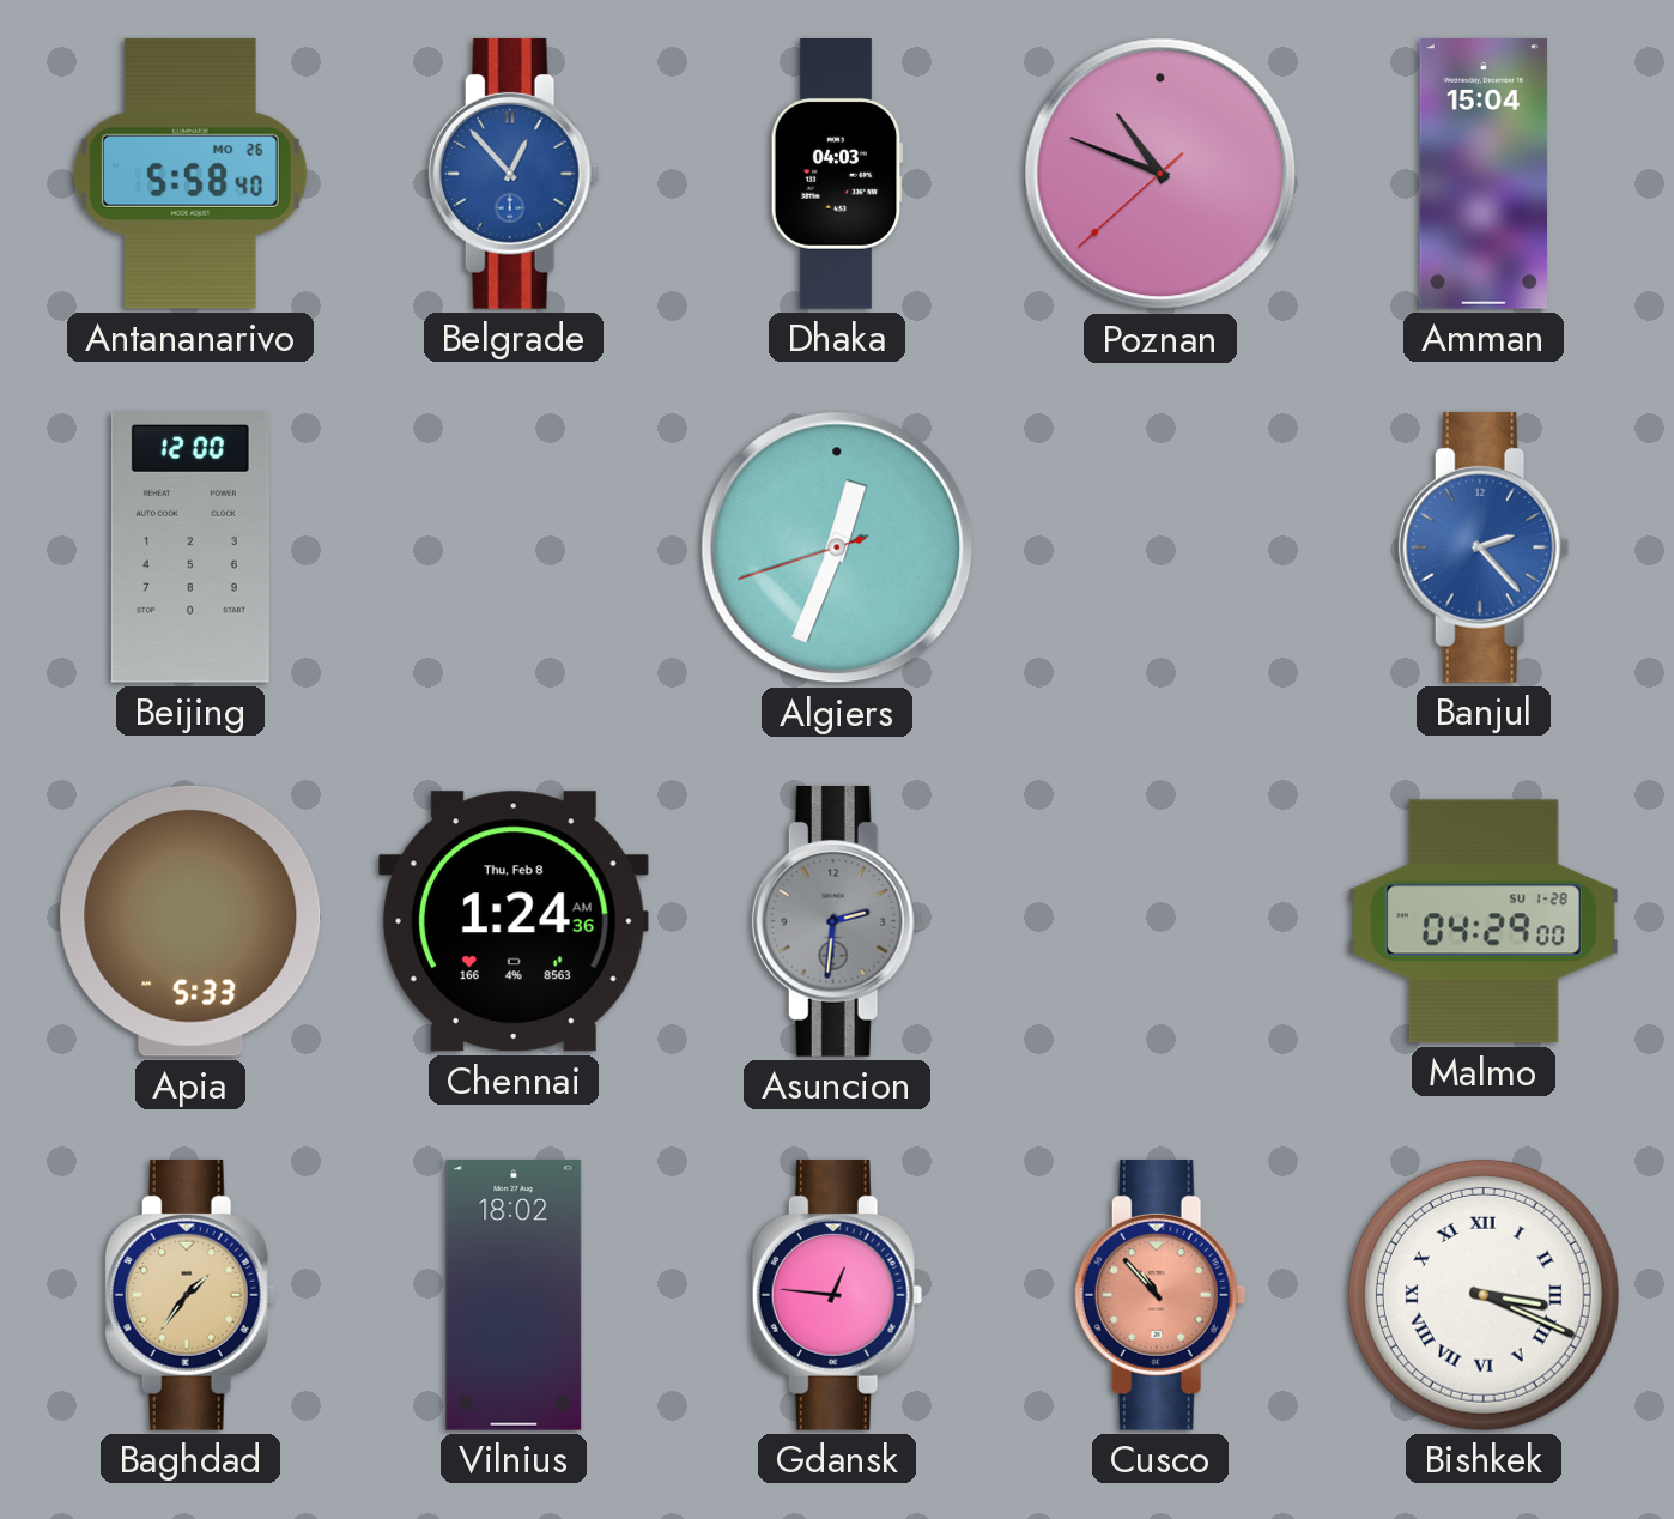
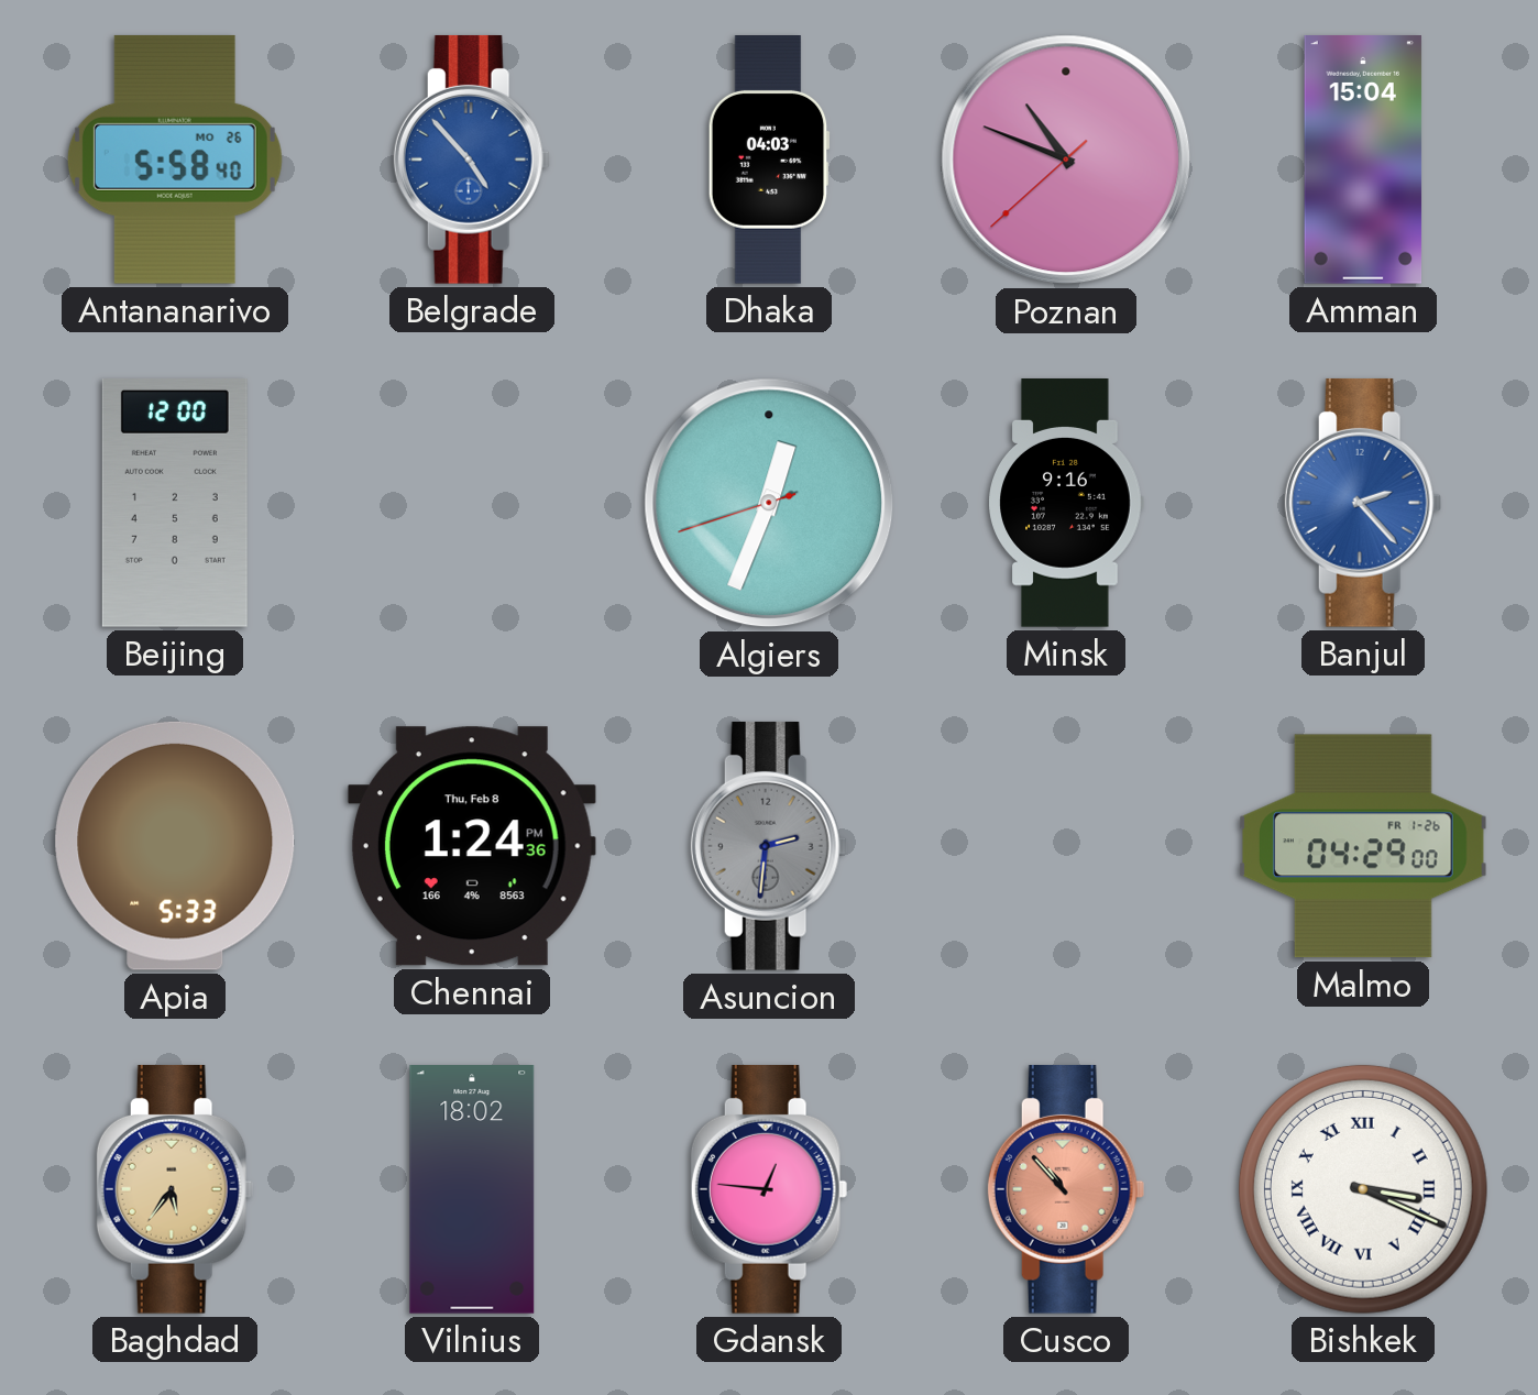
Belgrade: 12:53 -> 4:53
Minsk: none -> 9:16
Chennai: 1:24:36 AM -> 1:24:36 PM
Malmo date: SU 1-28 -> FR 1-26
Baghdad: 1:36 -> 5:36
